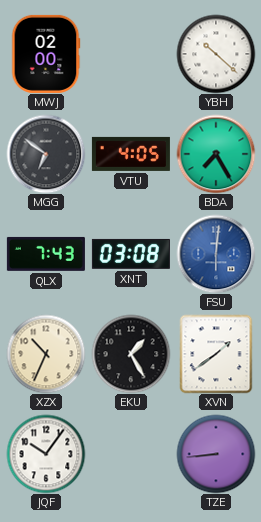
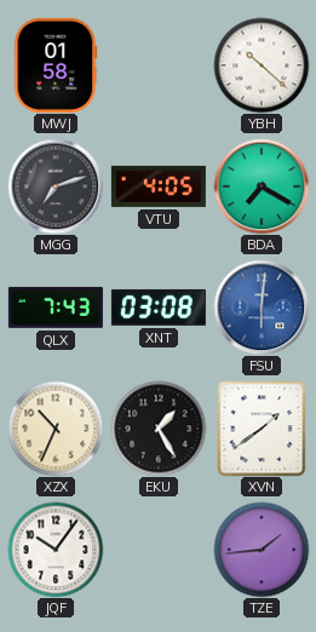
MWJ: 02:00 -> 01:58
MGG: 6:51 -> 7:12
BDA: 7:25 -> 7:20
TZE: 8:44 -> 1:44
